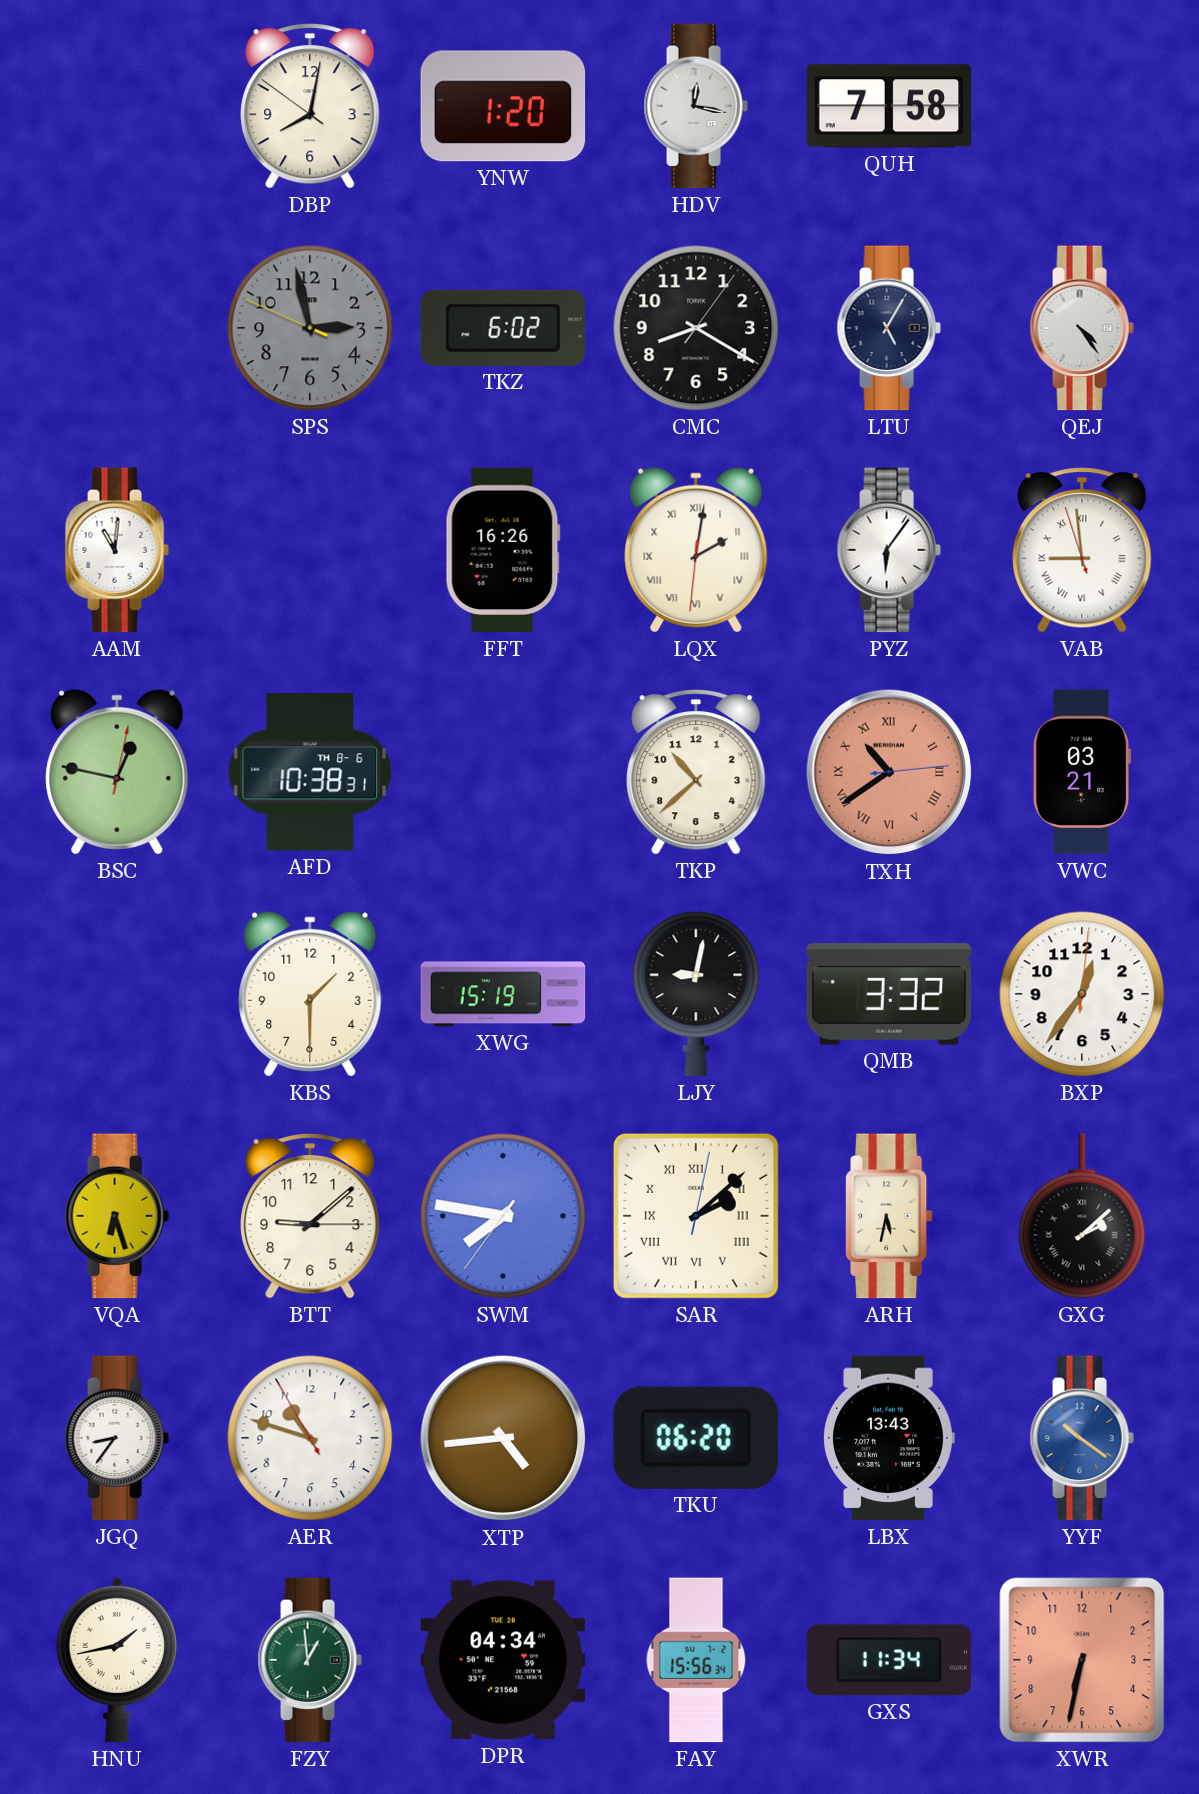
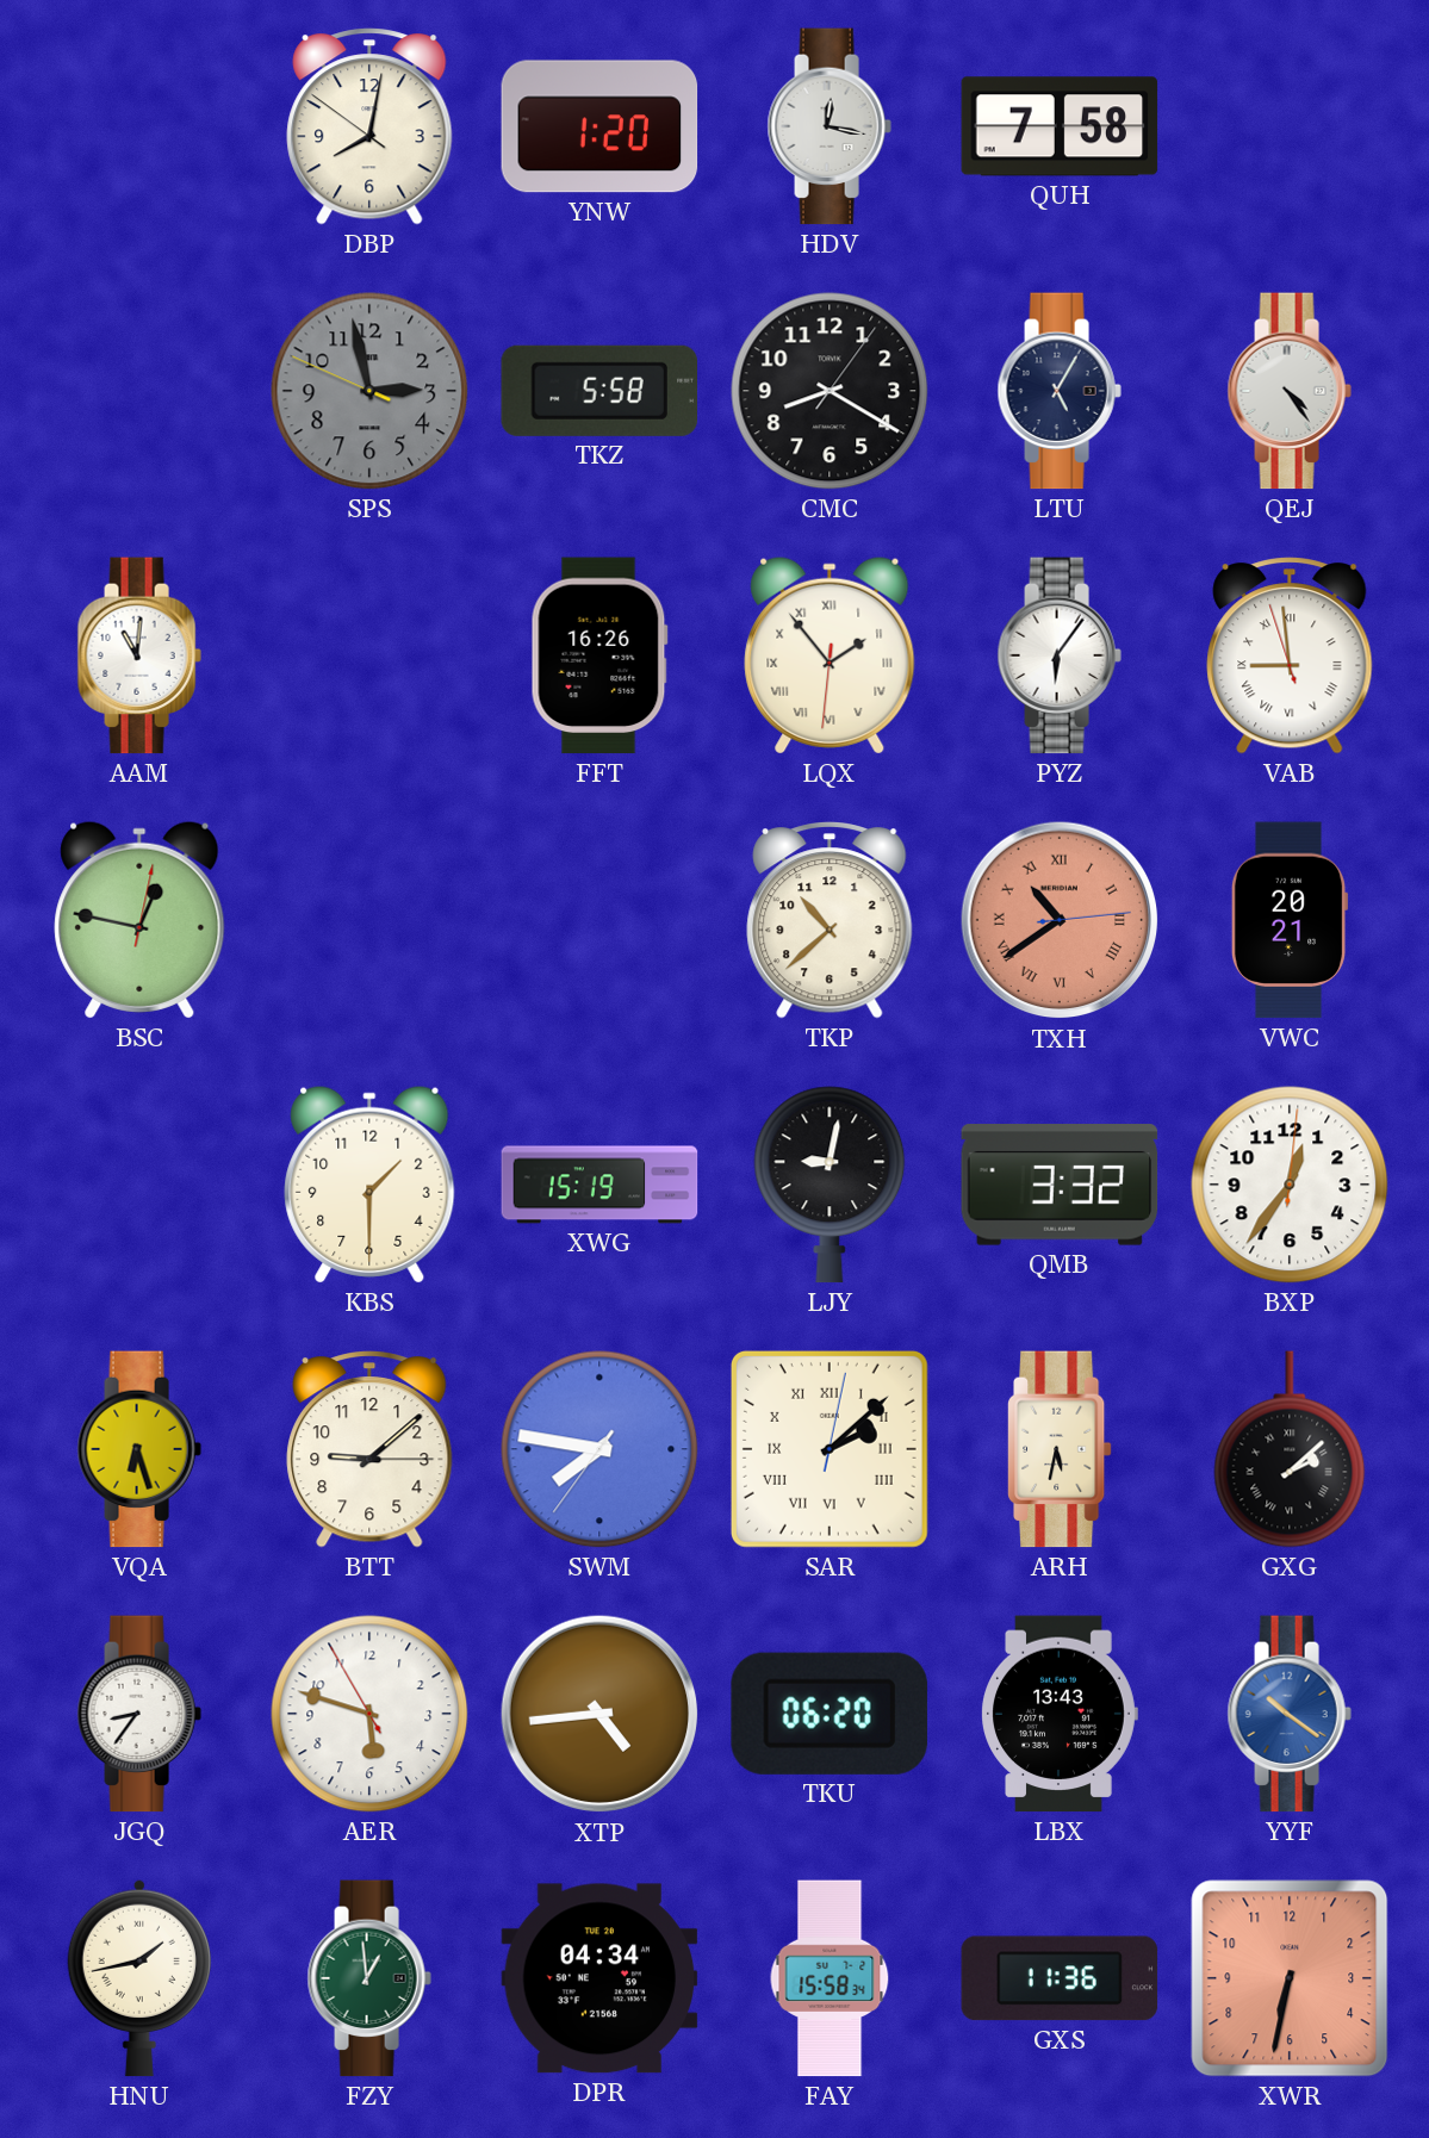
TKZ: 6:02 -> 5:58
LQX: 2:01 -> 1:53
AFD: 10:38 -> none
VWC: 03:21 -> 20:21
AER: 10:47 -> 5:47
FAY: 15:56 -> 15:58
GXS: 11:34 -> 11:36
